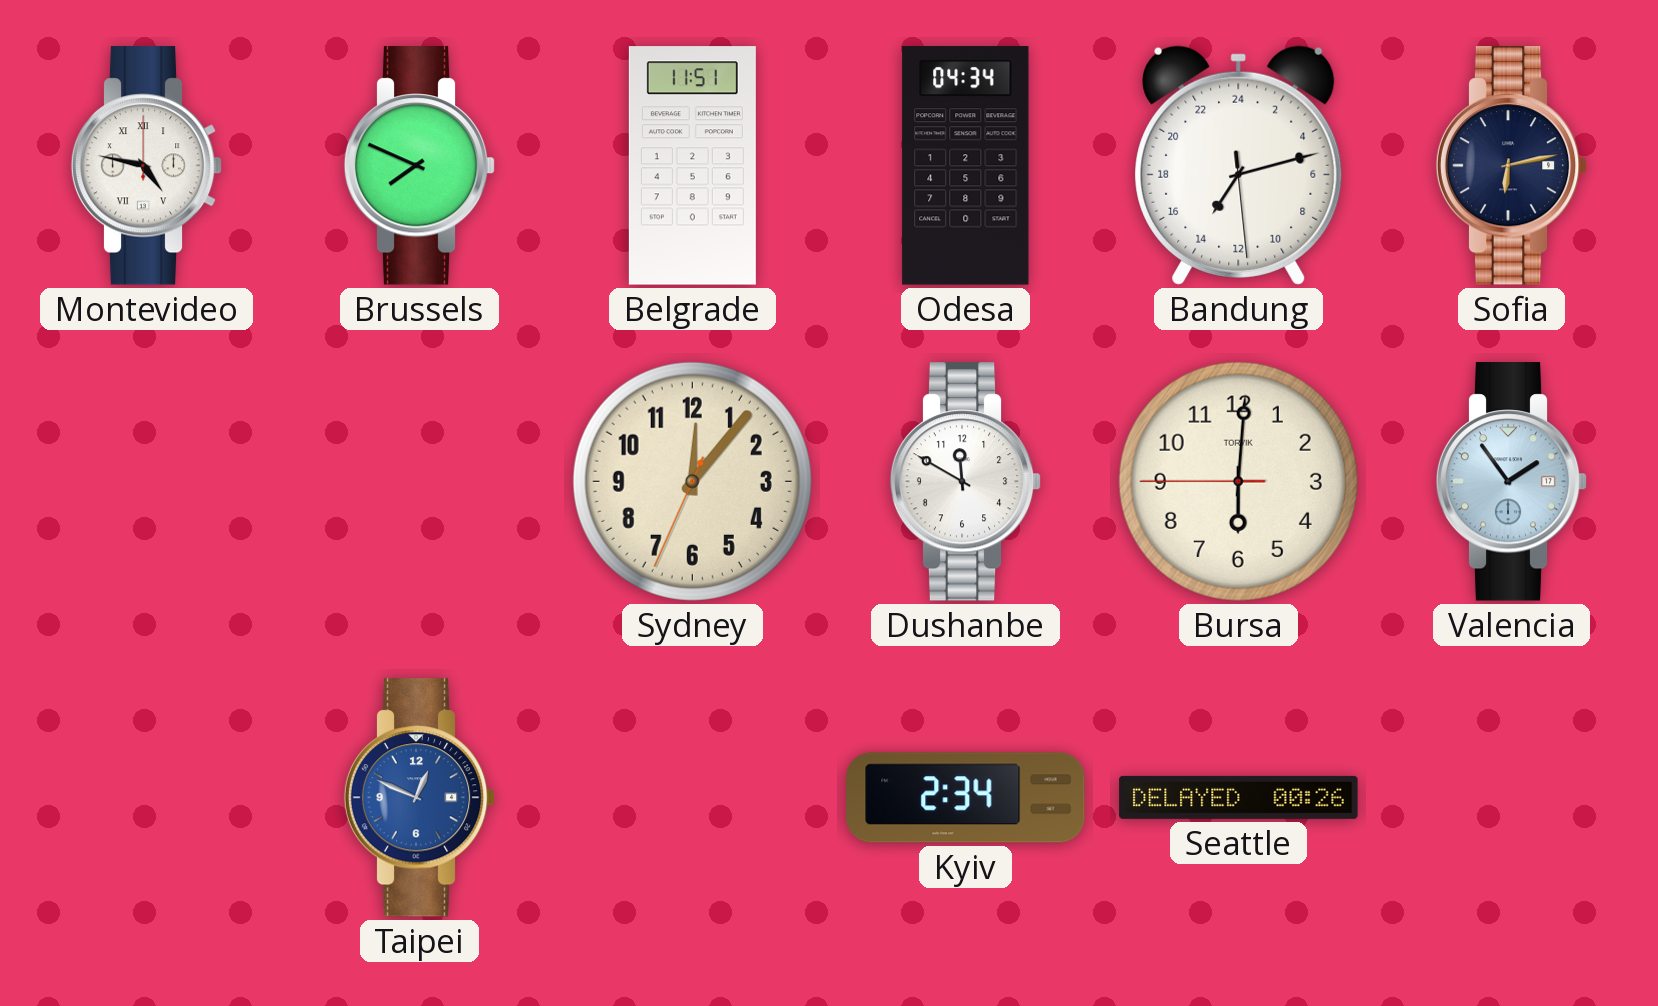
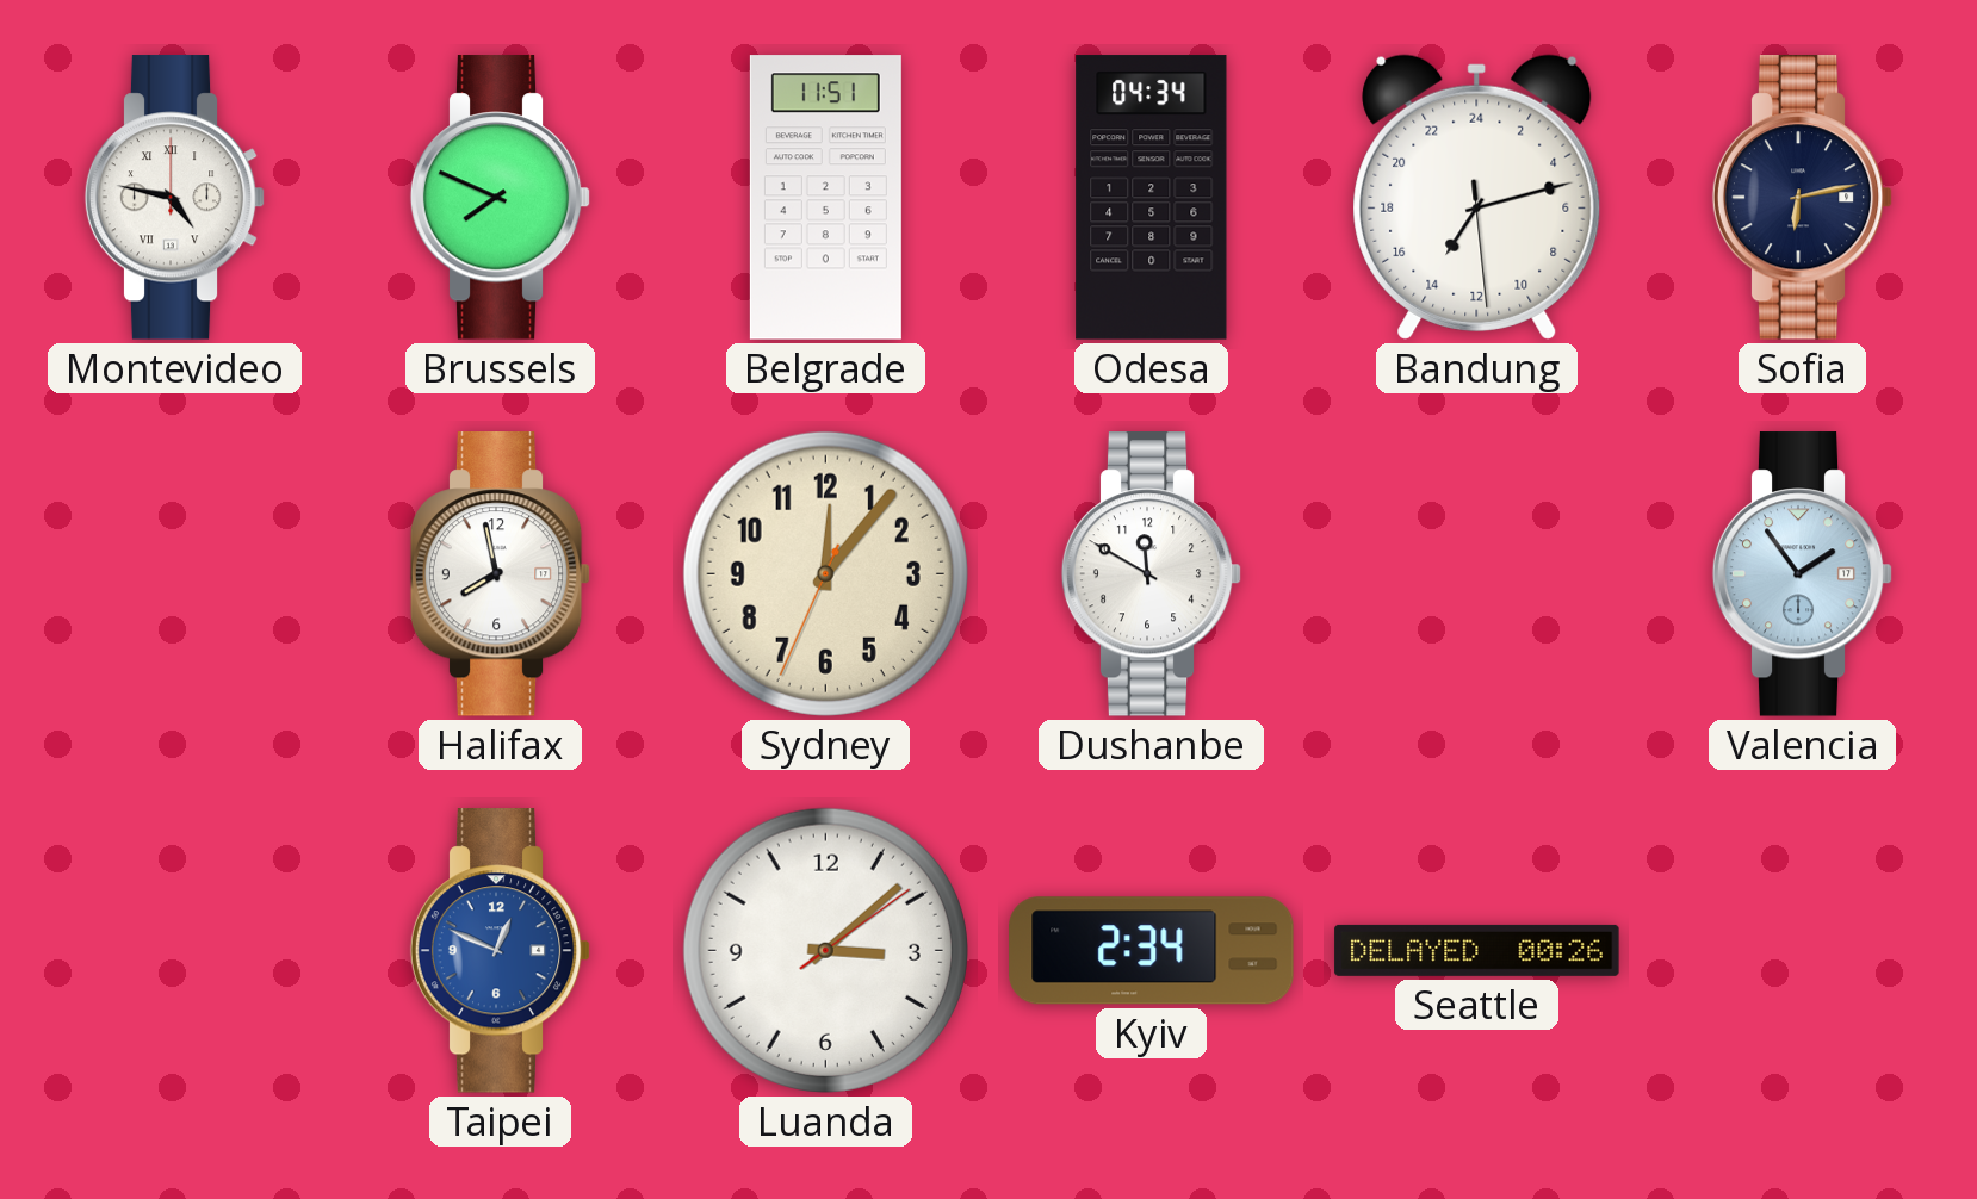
Halifax: none -> 7:58
Bursa: 6:00 -> none
Luanda: none -> 3:08
